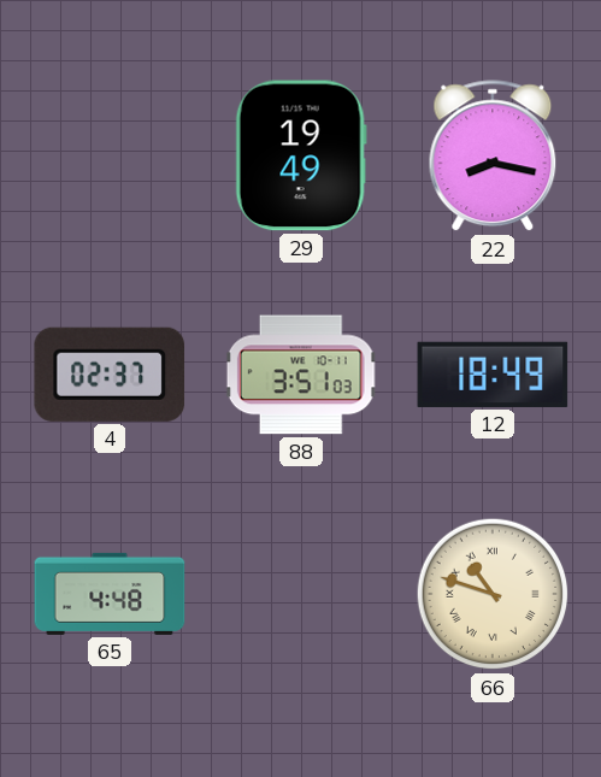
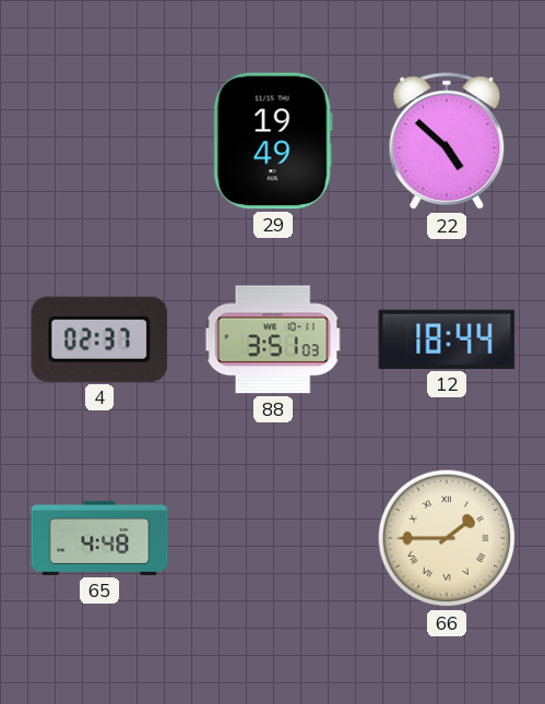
22: 8:17 -> 4:52
12: 18:49 -> 18:44
66: 10:48 -> 1:45
